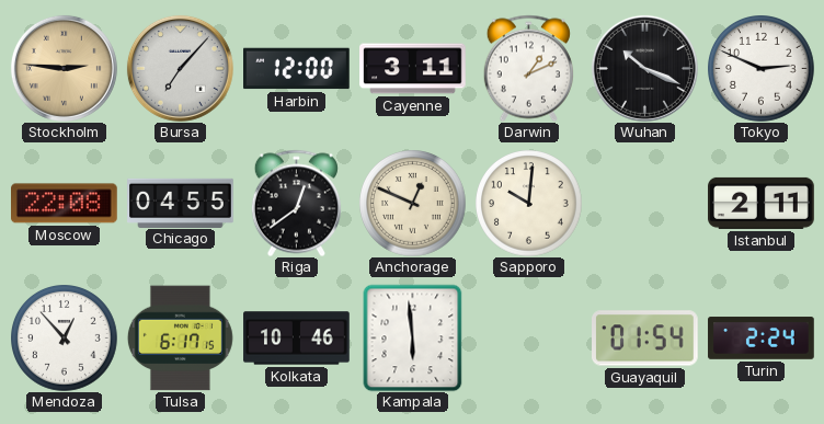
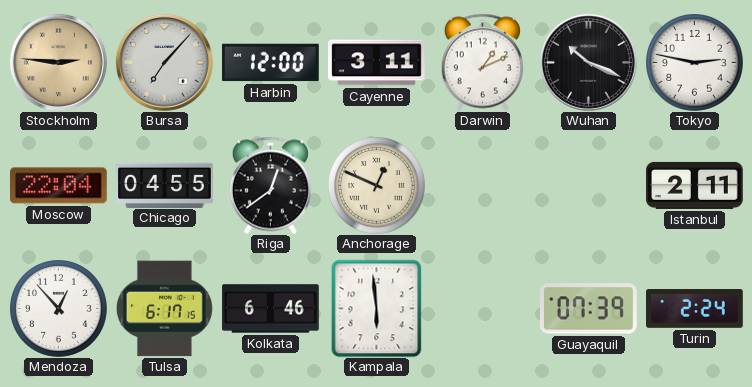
Tokyo: 2:49 -> 2:47
Moscow: 22:08 -> 22:04
Sapporo: 10:01 -> none
Kolkata: 10:46 -> 6:46
Guayaquil: 01:54 -> 07:39
